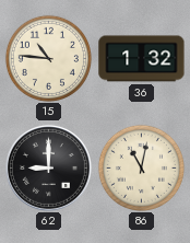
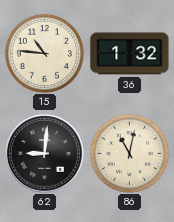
62: 9:00 -> 9:01
